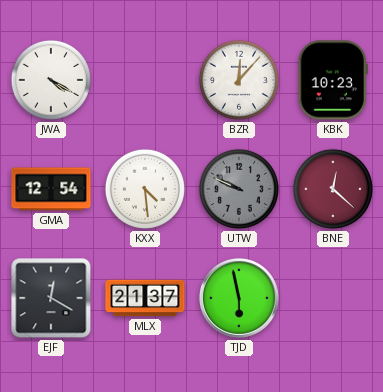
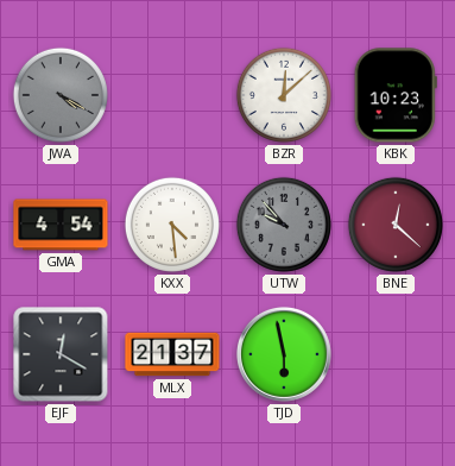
JWA dial: white -> grey
BZR: 12:07 -> 12:08
GMA: 12:54 -> 4:54
UTW: 9:49 -> 9:53
